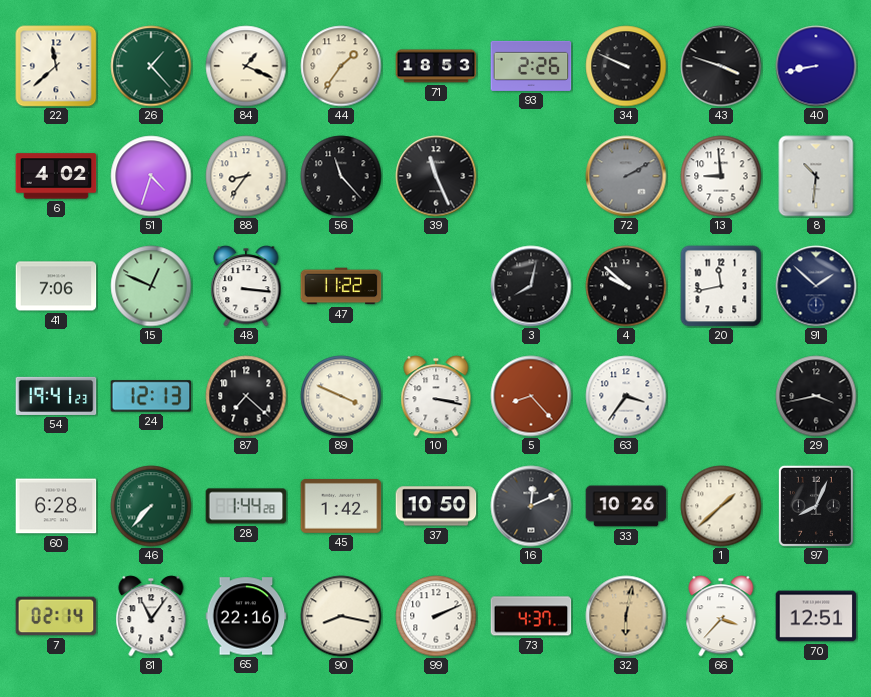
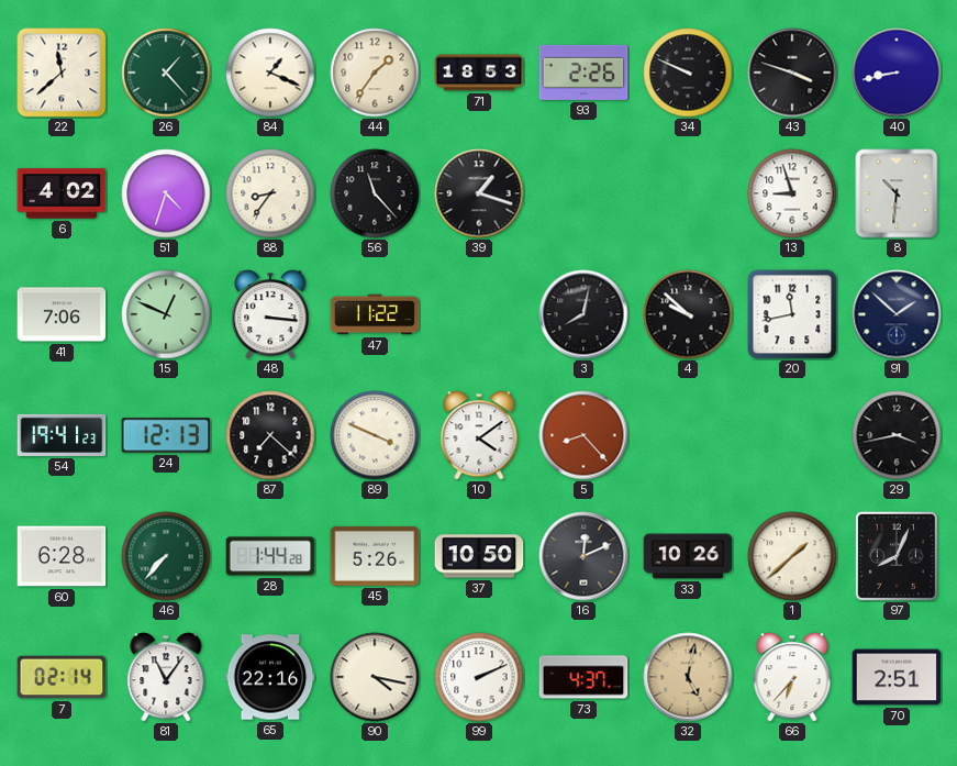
39: 11:26 -> 1:18
72: 2:10 -> none
13: 8:59 -> 8:57
10: 3:17 -> 4:09
63: 3:36 -> none
45: 1:42 -> 5:26
90: 8:17 -> 4:17
32: 6:02 -> 5:02
66: 3:37 -> 6:37
70: 12:51 -> 2:51
